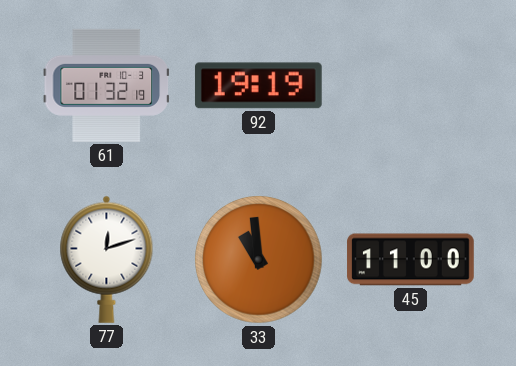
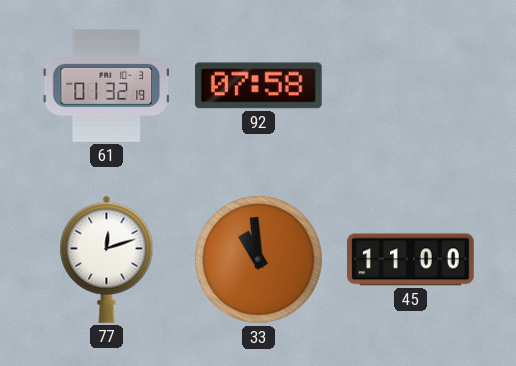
92: 19:19 -> 07:58
